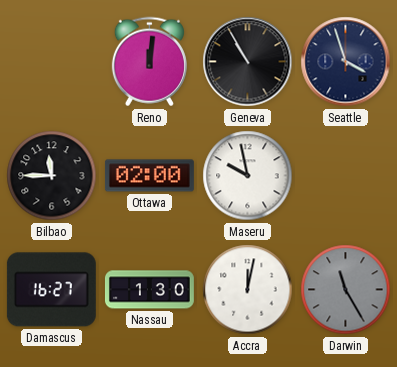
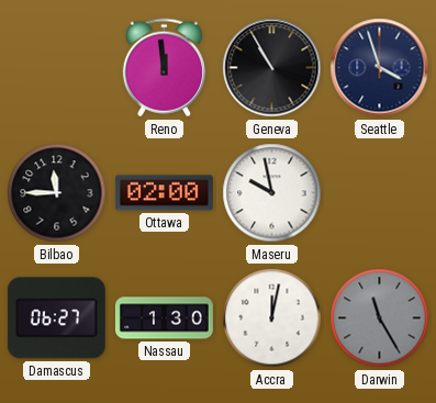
Reno: 12:01 -> 11:59
Damascus: 16:27 -> 06:27
